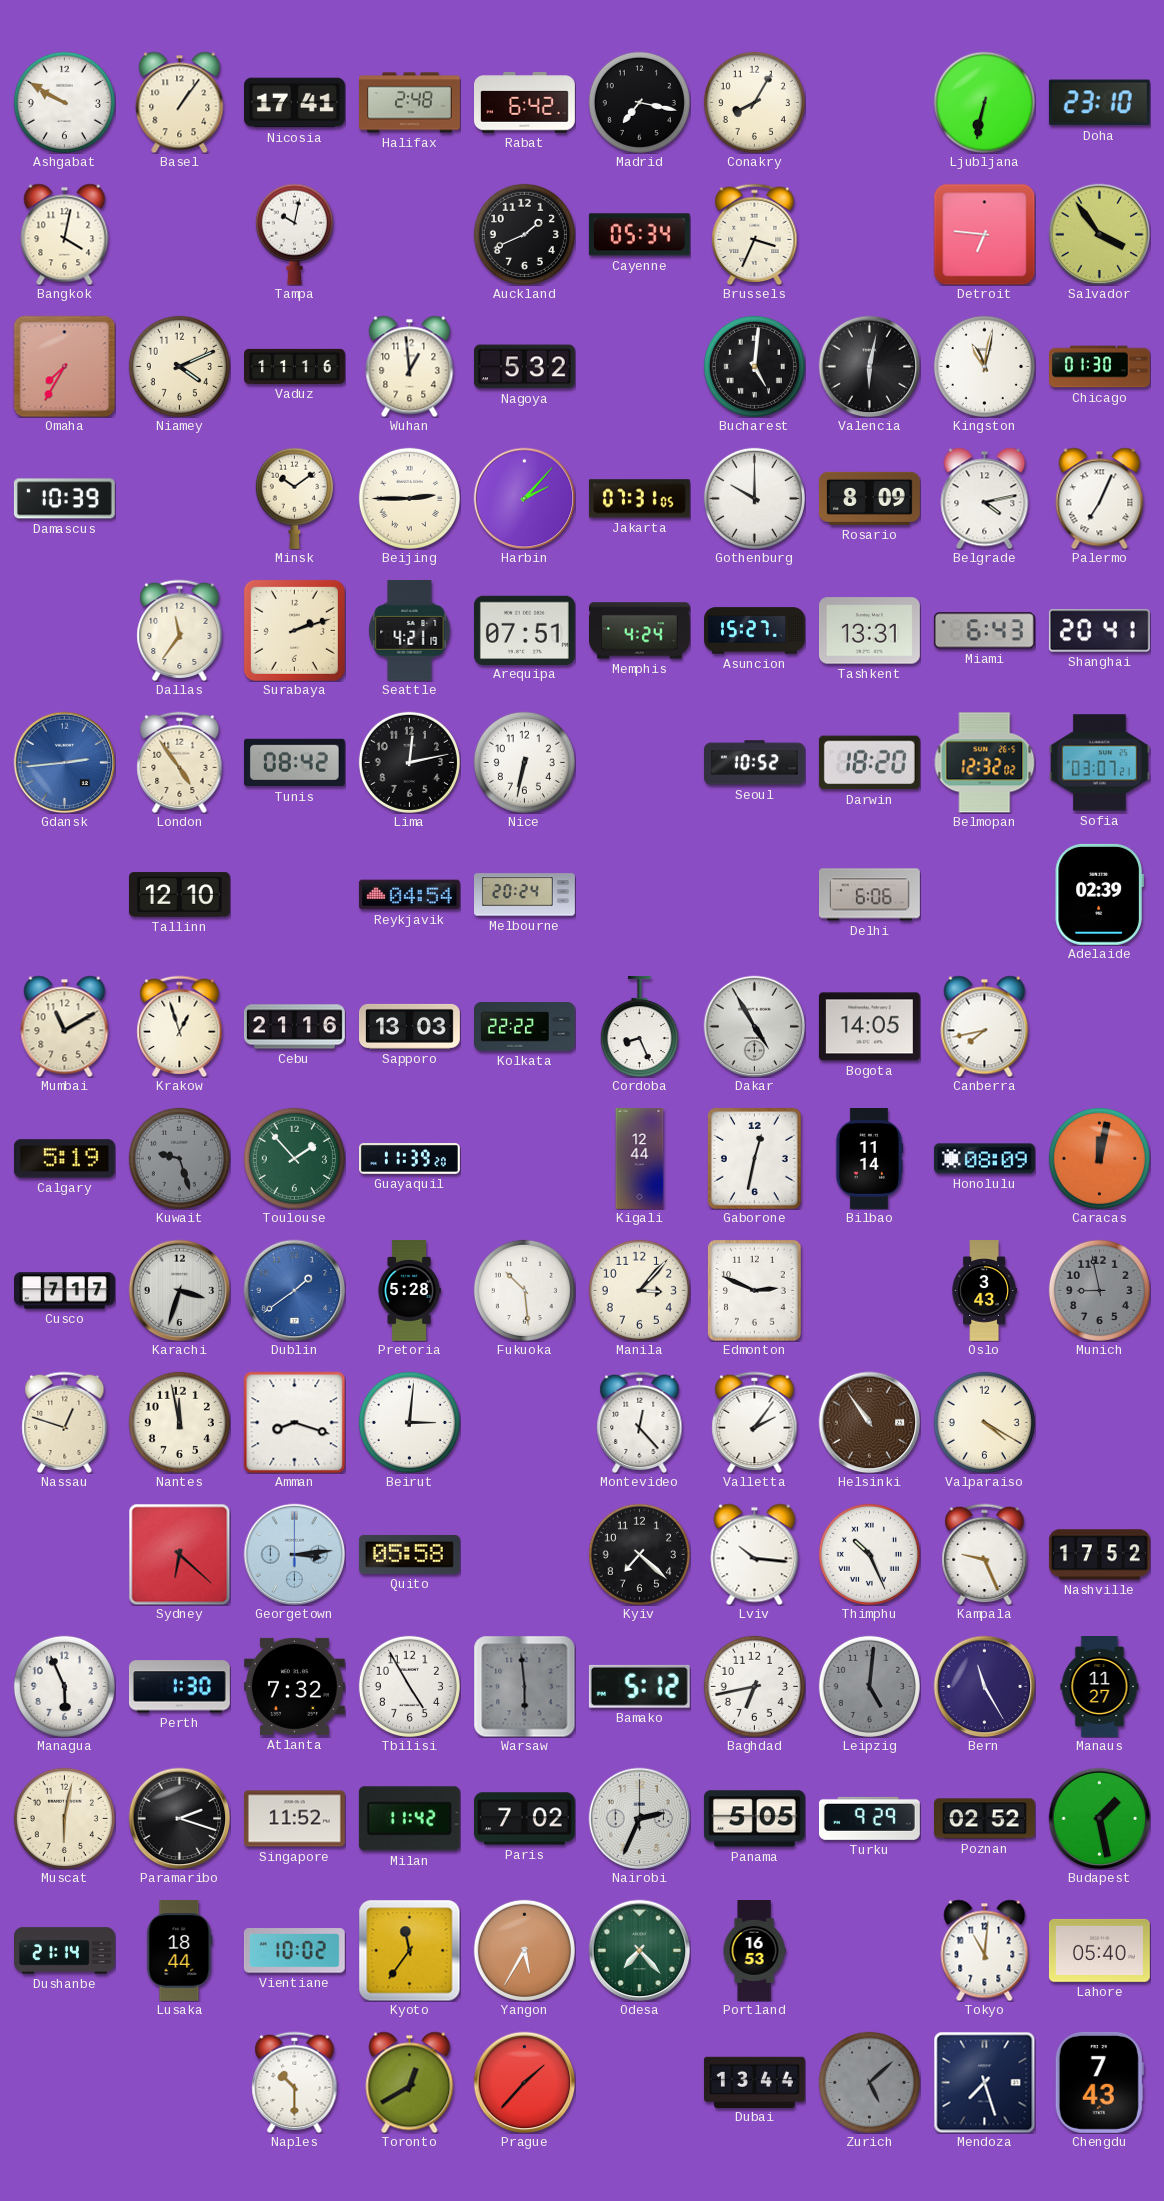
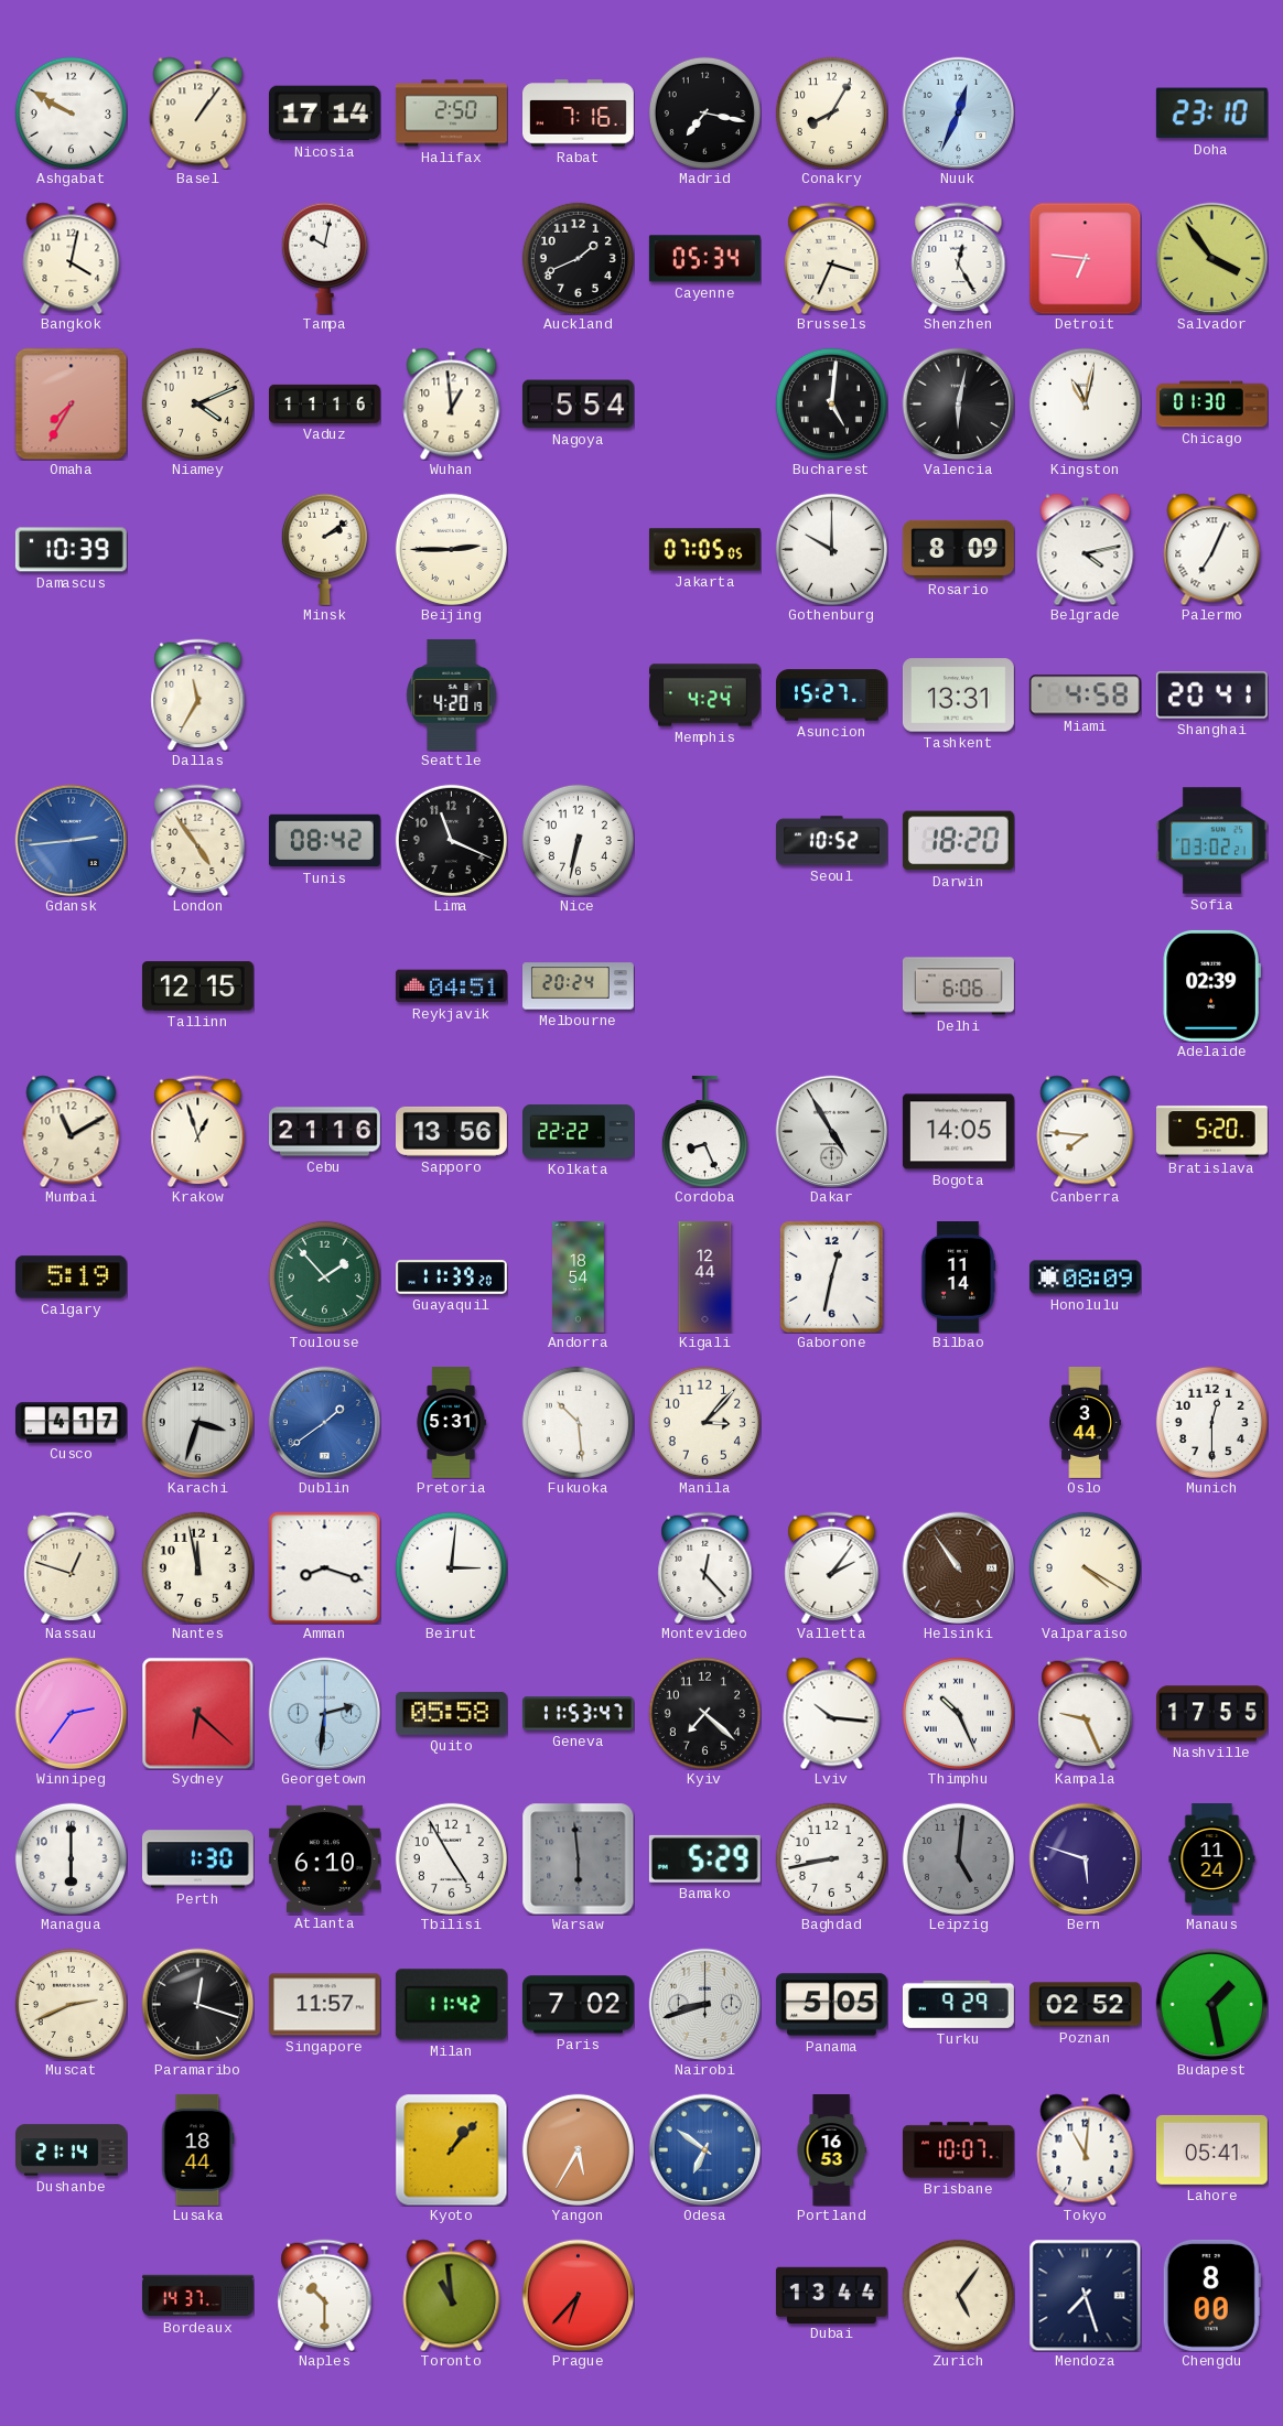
Nicosia: 17:41 -> 17:14
Halifax: 2:48 -> 2:50
Rabat: 6:42 -> 7:16
Nuuk: none -> 12:34
Ljubljana: 6:32 -> none
Shenzhen: none -> 12:25
Nagoya: 5:32 -> 5:54
Minsk: 10:09 -> 2:09
Harbin: 2:07 -> none
Jakarta: 07:31 -> 07:05
Dallas: 11:36 -> 11:35
Surabaya: 2:12 -> none
Seattle: 4:21 -> 4:20
Arequipa: 07:51 -> none
Miami: 6:43 -> 4:58
Lima: 12:13 -> 11:19
Belmopan: 12:32 -> none
Sofia: 03:07 -> 03:02
Tallinn: 12:10 -> 12:15
Reykjavik: 04:54 -> 04:51
Sapporo: 13:03 -> 13:56
Canberra: 7:43 -> 7:46
Bratislava: none -> 5:20
Kuwait: 9:27 -> none
Andorra: none -> 18:54
Caracas: 12:02 -> none
Cusco: 7:17 -> 4:17
Pretoria: 5:28 -> 5:31
Edmonton: 2:49 -> none
Oslo: 3:43 -> 3:44
Munich: 8:58 -> 12:30
Munich dial: grey -> white
Winnipeg: none -> 2:36
Georgetown: 3:14 -> 2:31
Geneva: none -> 11:53
Nashville: 17:52 -> 17:55
Managua: 5:56 -> 6:00
Atlanta: 7:32 -> 6:10
Bamako: 5:12 -> 5:29
Baghdad: 6:43 -> 8:43
Bern: 11:25 -> 5:48
Manaus: 11:27 -> 11:24
Muscat: 6:02 -> 2:41
Paramaribo: 2:18 -> 12:18
Singapore: 11:52 -> 11:57
Nairobi: 2:34 -> 8:42
Vientiane: 10:02 -> none
Kyoto: 11:36 -> 1:07
Odesa: 7:23 -> 6:51
Odesa dial: green -> blue
Brisbane: none -> 10:07
Lahore: 05:40 -> 05:41
Bordeaux: none -> 14:37
Toronto: 12:40 -> 10:59
Prague: 1:37 -> 6:37
Zurich: 5:08 -> 5:06
Zurich dial: grey -> cream
Chengdu: 7:43 -> 8:00
